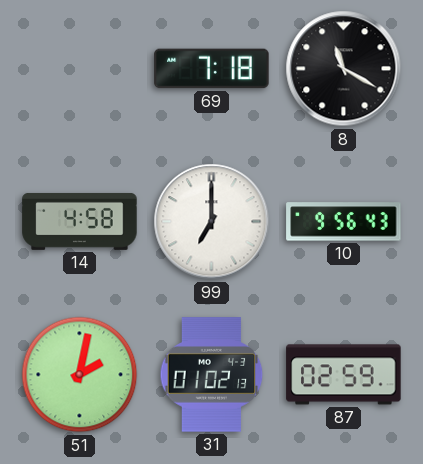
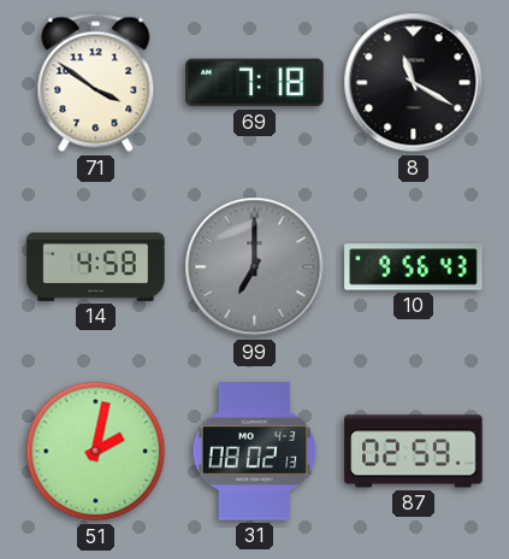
71: none -> 3:51
99 dial: white -> grey
31: 01:02 -> 08:02
